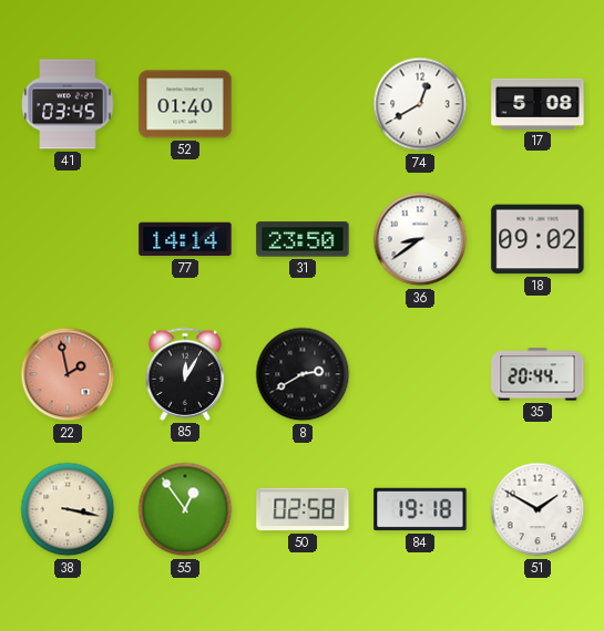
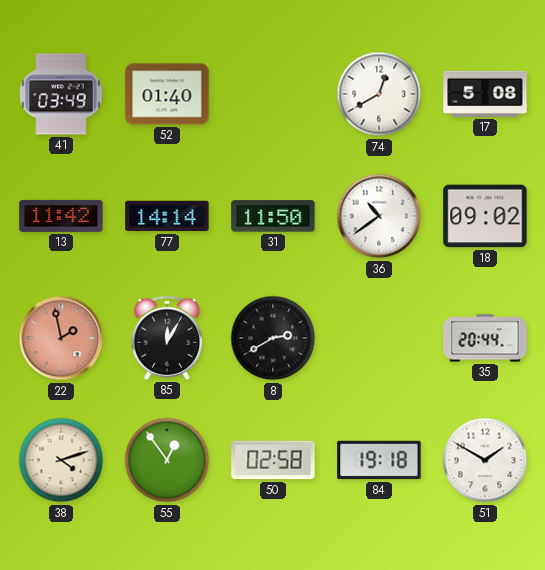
41: 03:45 -> 03:49
13: none -> 11:42
31: 23:50 -> 11:50
36: 8:39 -> 10:39
38: 3:17 -> 4:12
